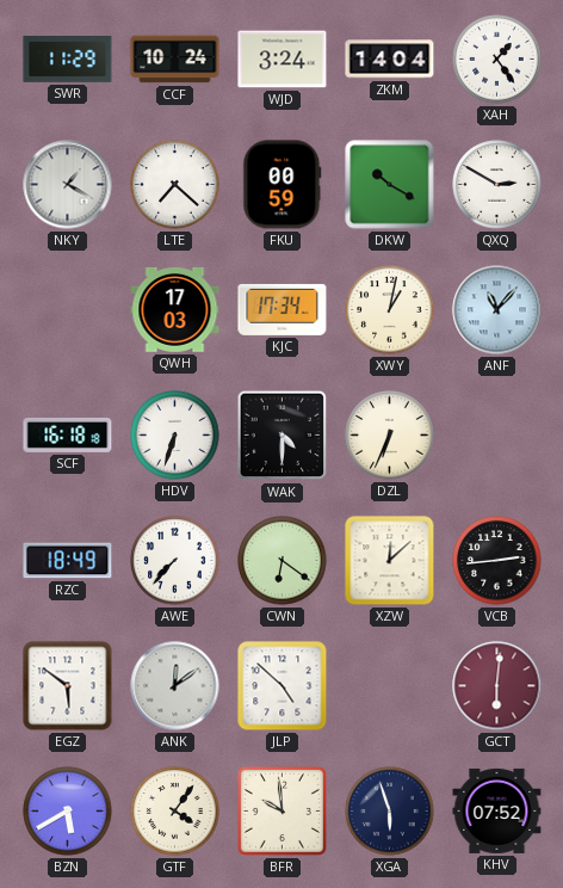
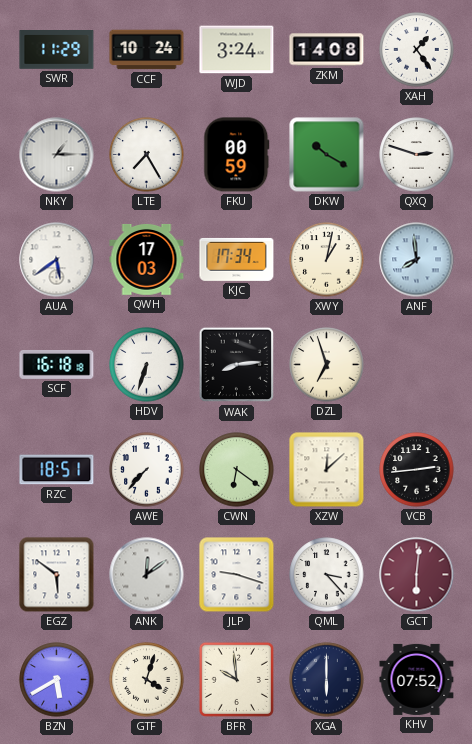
ZKM: 14:04 -> 14:08
NKY: 1:20 -> 1:15
LTE: 7:22 -> 7:25
QXQ: 2:50 -> 2:48
AUA: none -> 5:39
ANF: 11:07 -> 7:59
WAK: 4:30 -> 8:14
DZL: 6:34 -> 6:57
RZC: 18:49 -> 18:51
JLP: 4:52 -> 9:18
QML: none -> 3:23
GTF: 4:06 -> 4:03
XGA: 5:57 -> 6:00
